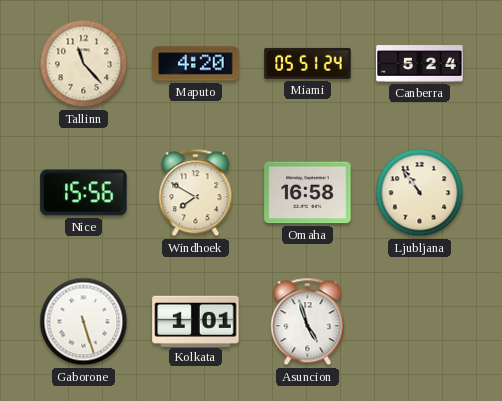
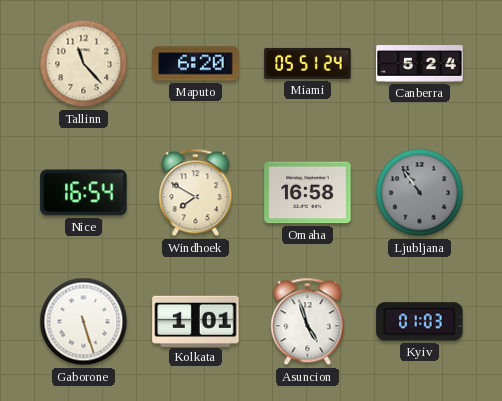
Maputo: 4:20 -> 6:20
Nice: 15:56 -> 16:54
Ljubljana dial: cream -> grey
Kyiv: none -> 01:03
